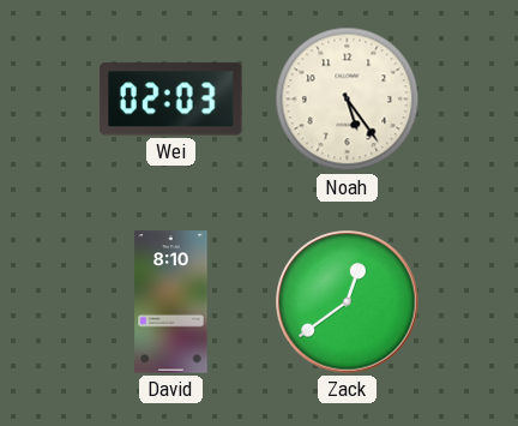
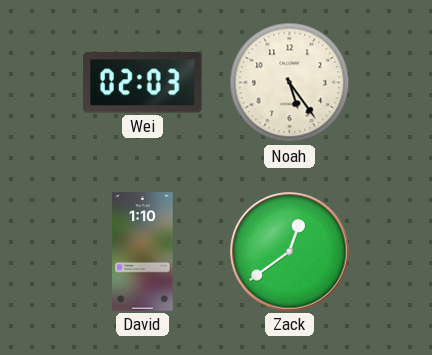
David: 8:10 -> 1:10
